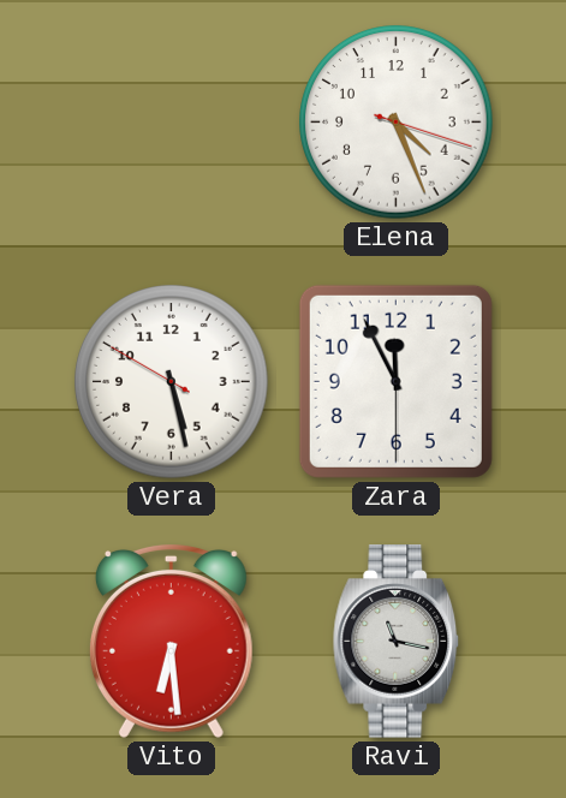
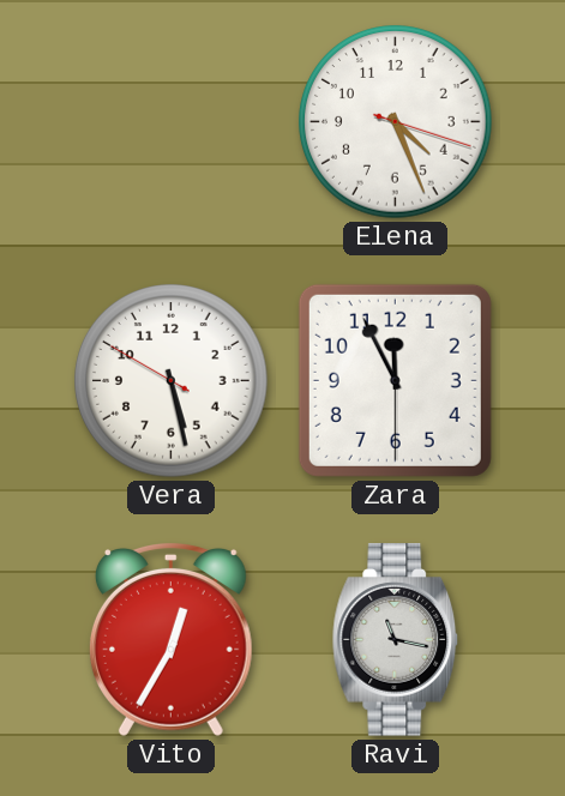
Vito: 6:29 -> 12:35
